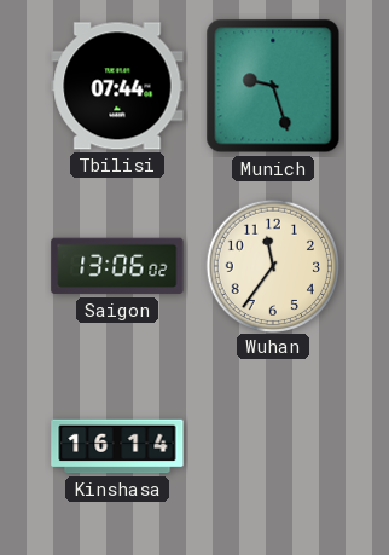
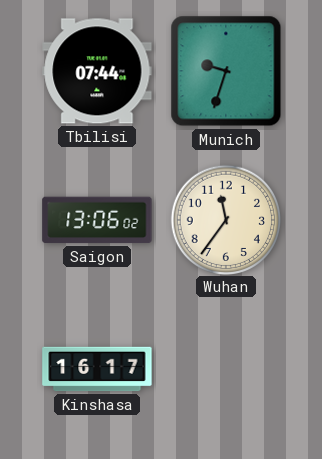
Munich: 9:27 -> 9:33
Kinshasa: 16:14 -> 16:17
